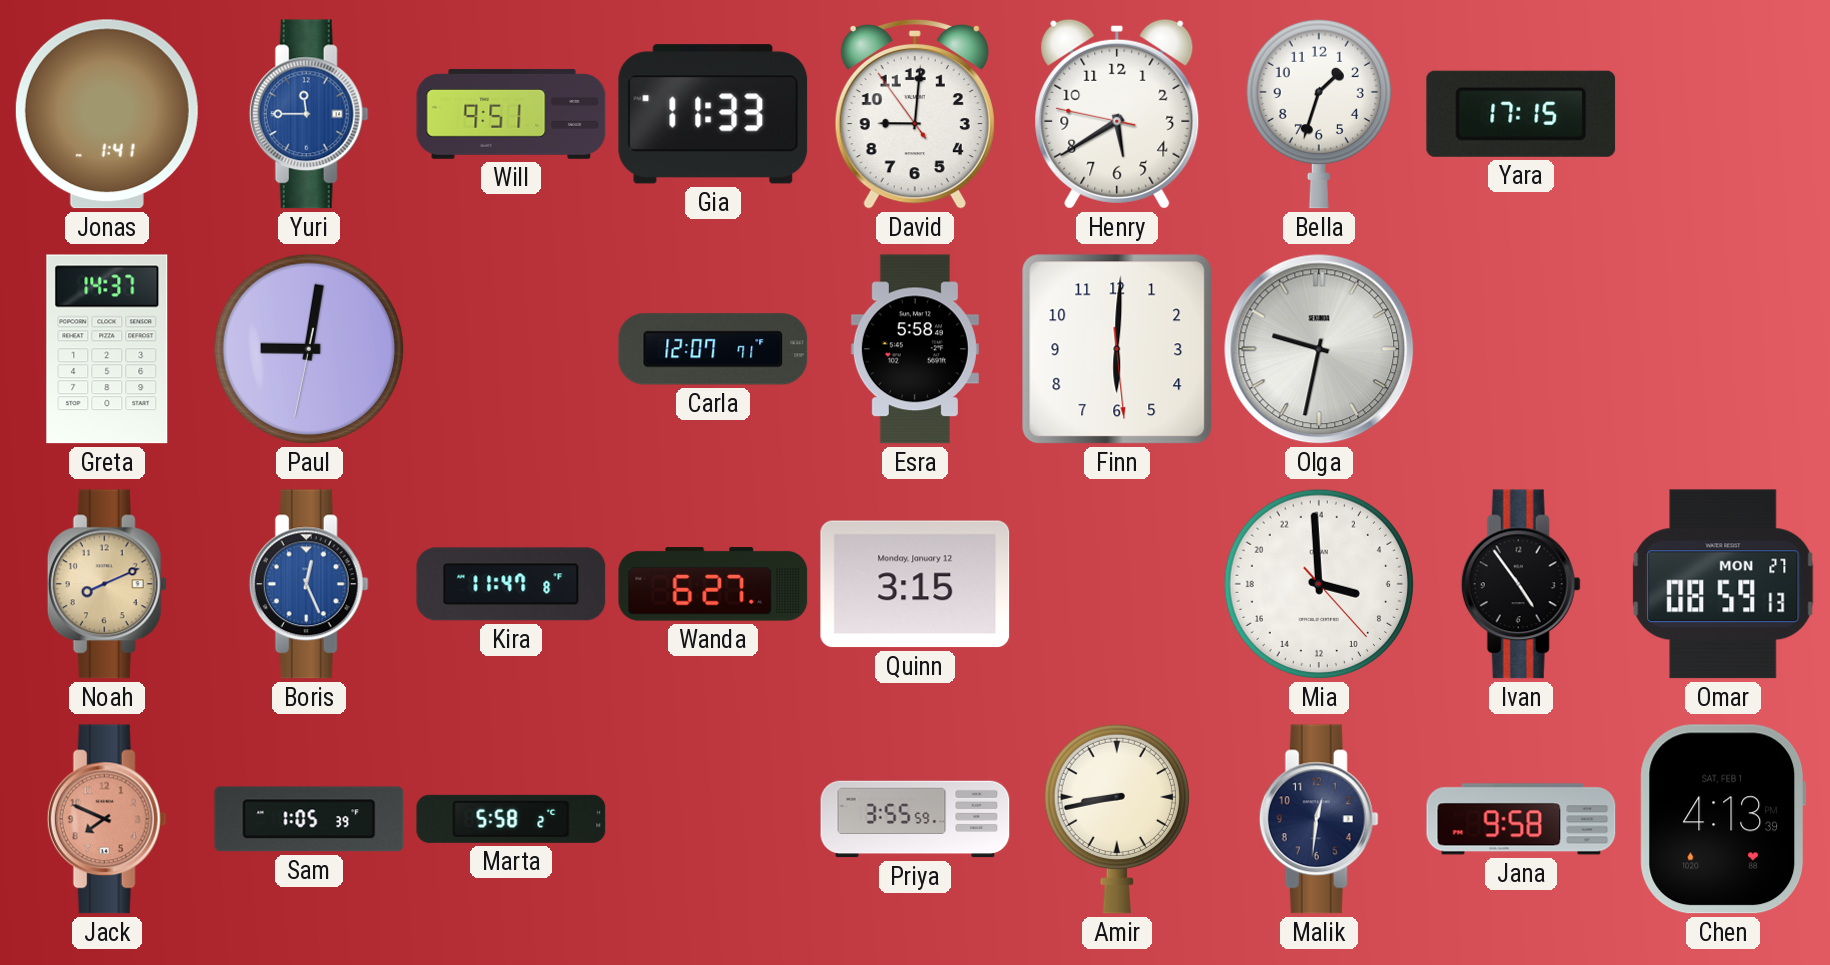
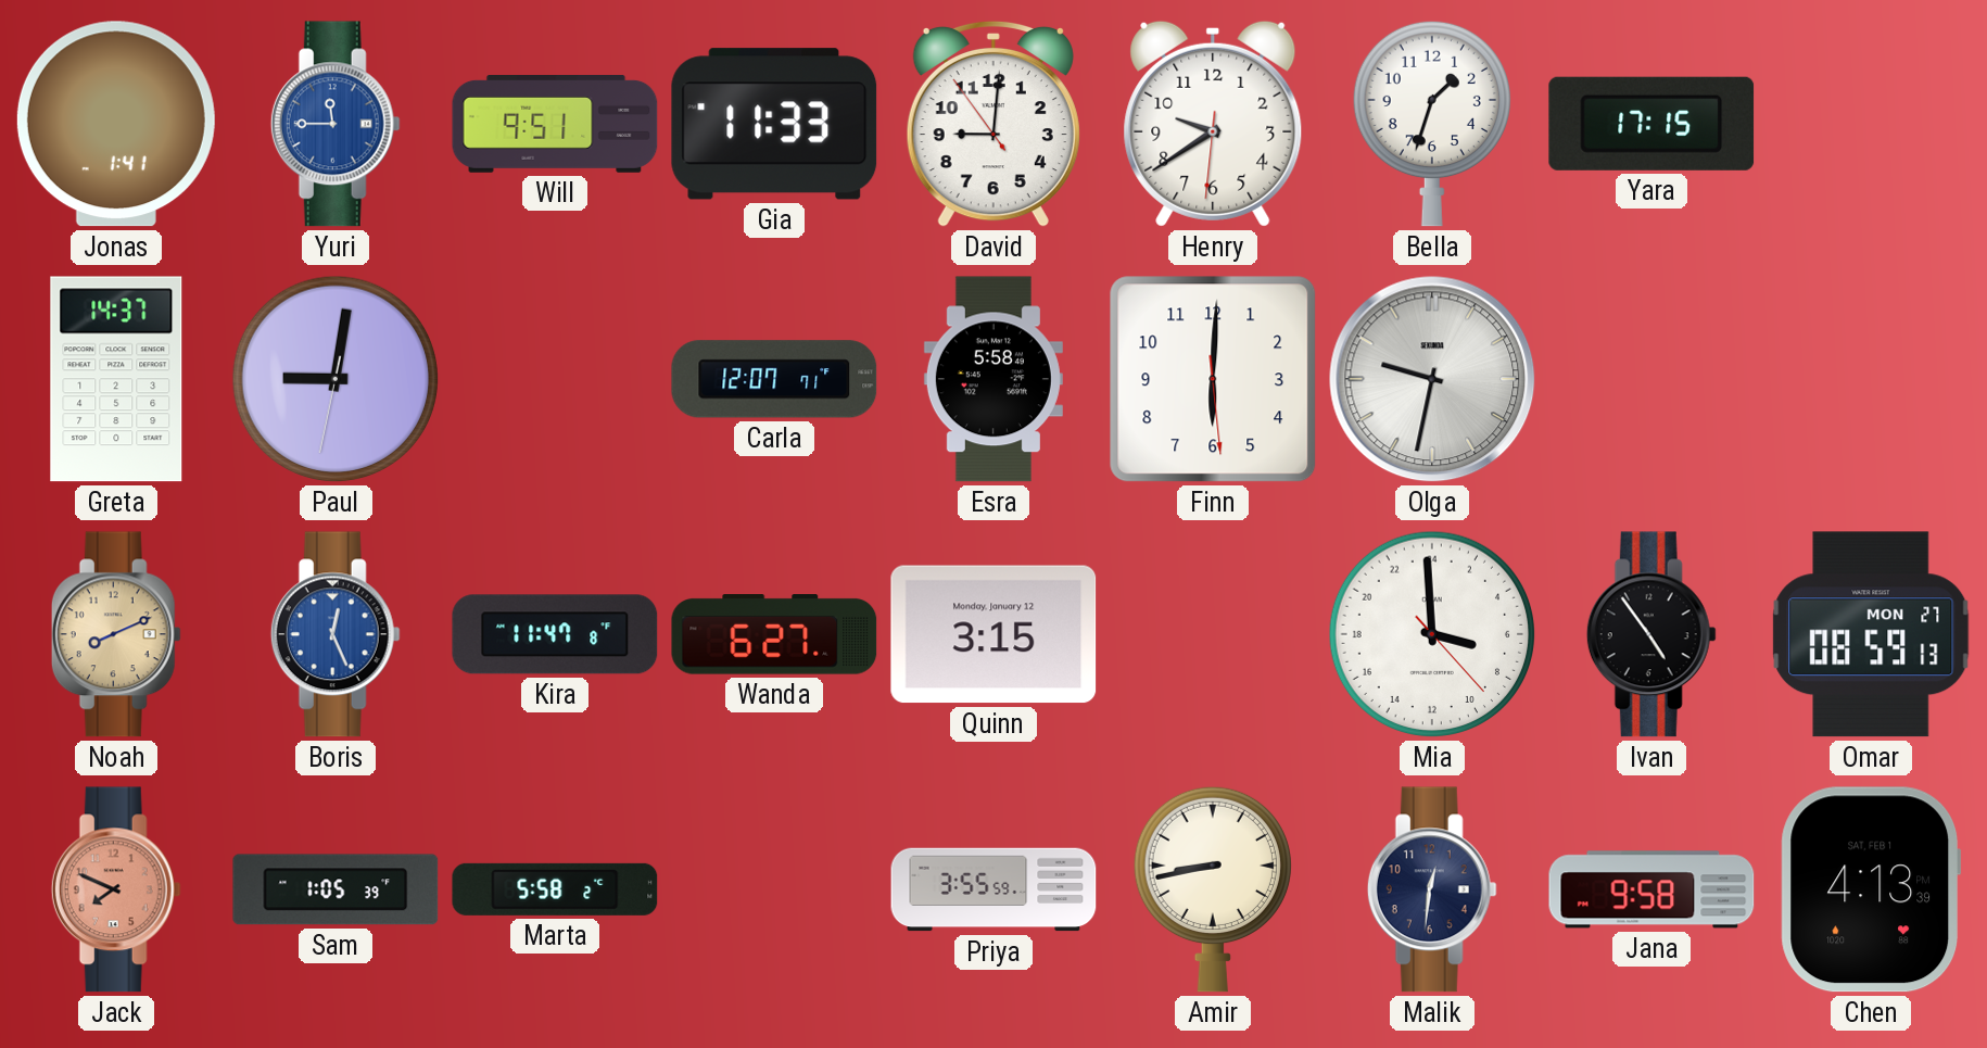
Henry: 5:39 -> 9:39
